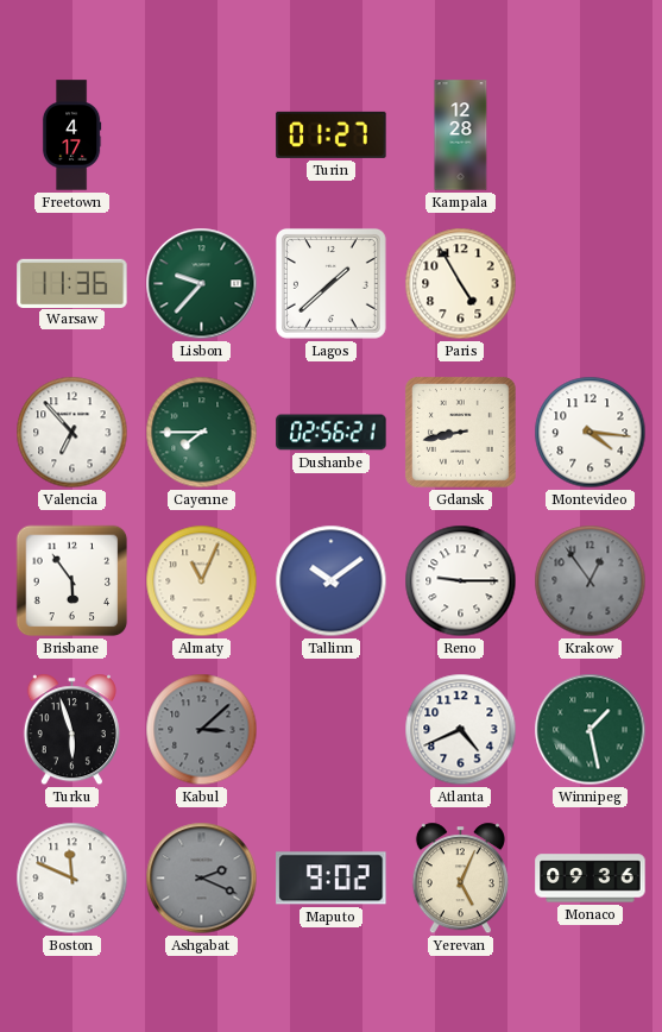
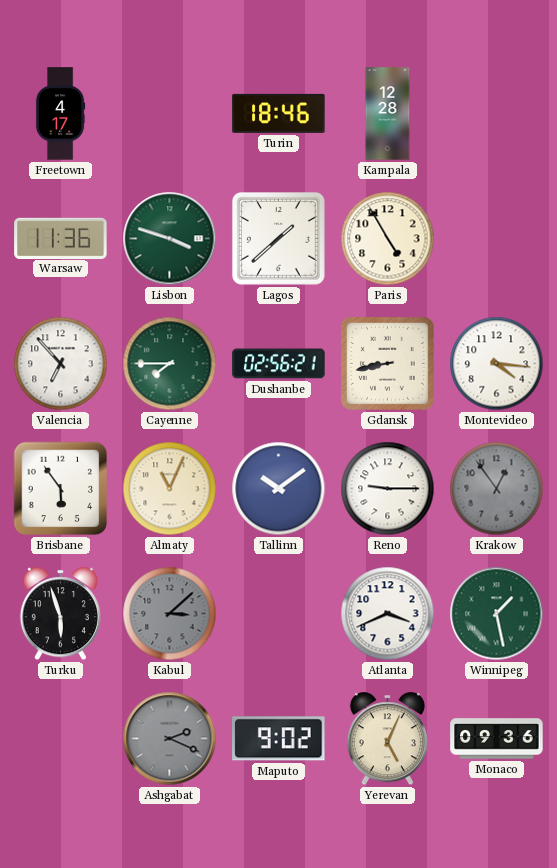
Turin: 01:27 -> 18:46
Lisbon: 9:37 -> 3:48
Atlanta: 4:41 -> 3:41
Boston: 11:49 -> none
